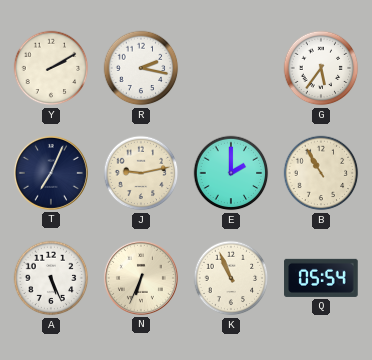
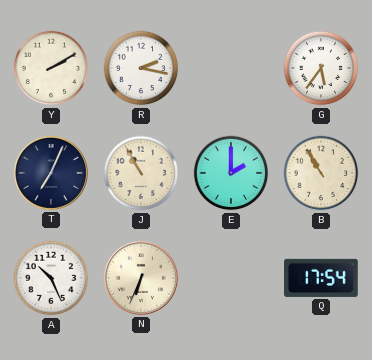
J: 9:13 -> 10:55
A: 5:26 -> 10:26
K: 10:56 -> none
Q: 05:54 -> 17:54
